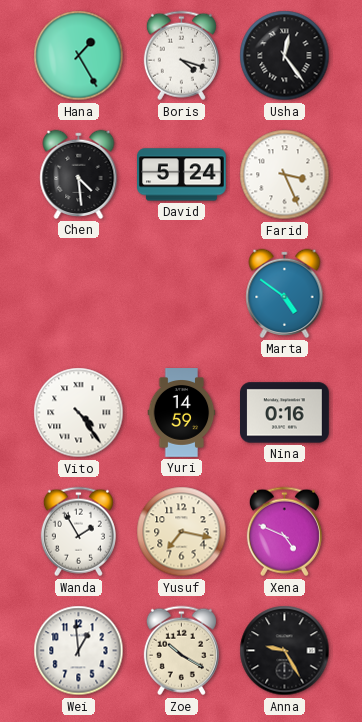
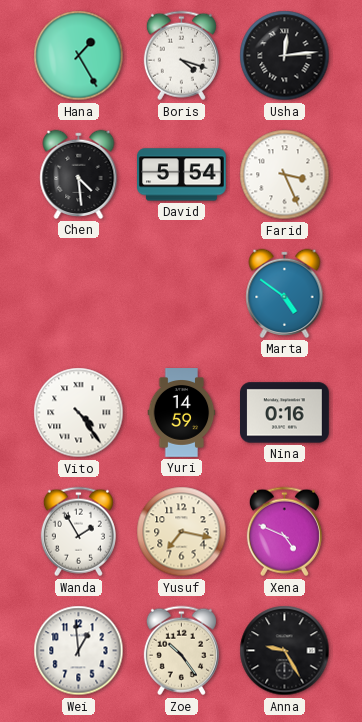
Usha: 12:24 -> 12:14
David: 5:24 -> 5:54
Zoe: 10:20 -> 10:24
